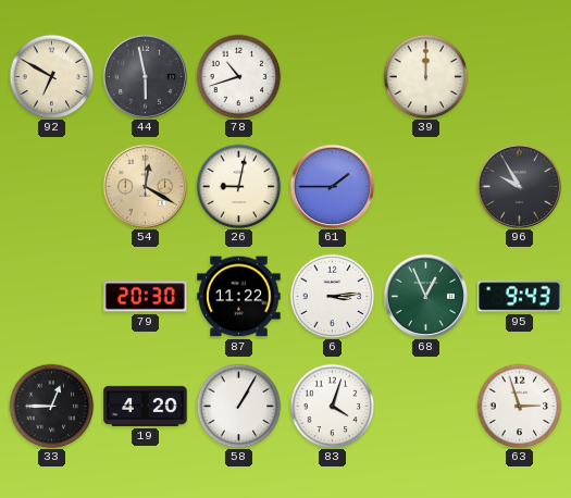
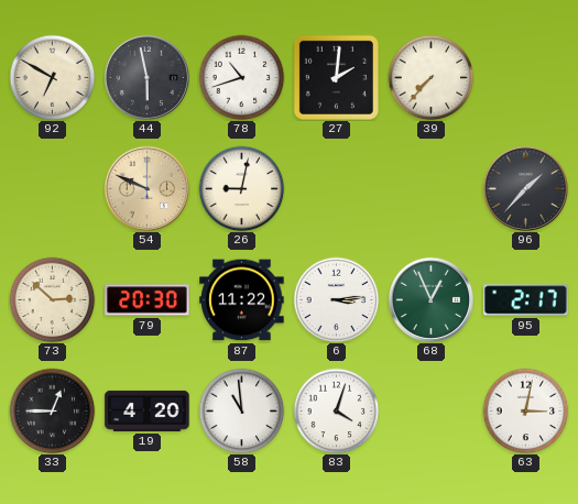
27: none -> 2:01
39: 12:00 -> 7:37
54: 12:20 -> 9:49
61: 1:45 -> none
96: 9:55 -> 1:37
73: none -> 2:52
95: 9:43 -> 2:17
58: 1:05 -> 10:59
63: 2:57 -> 3:02
